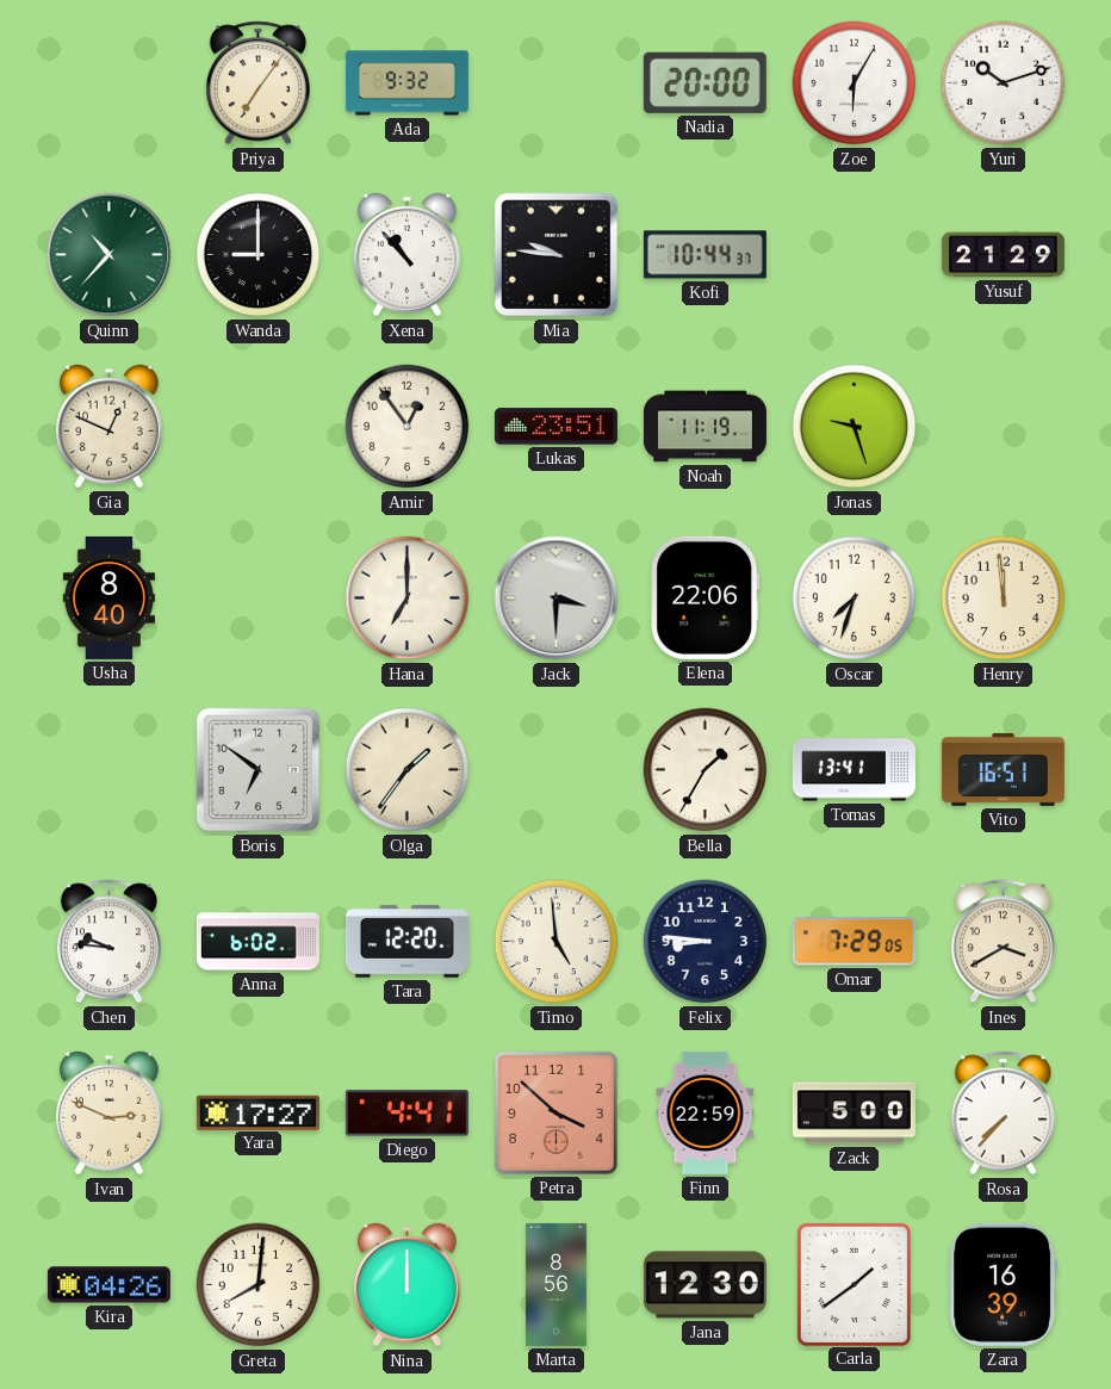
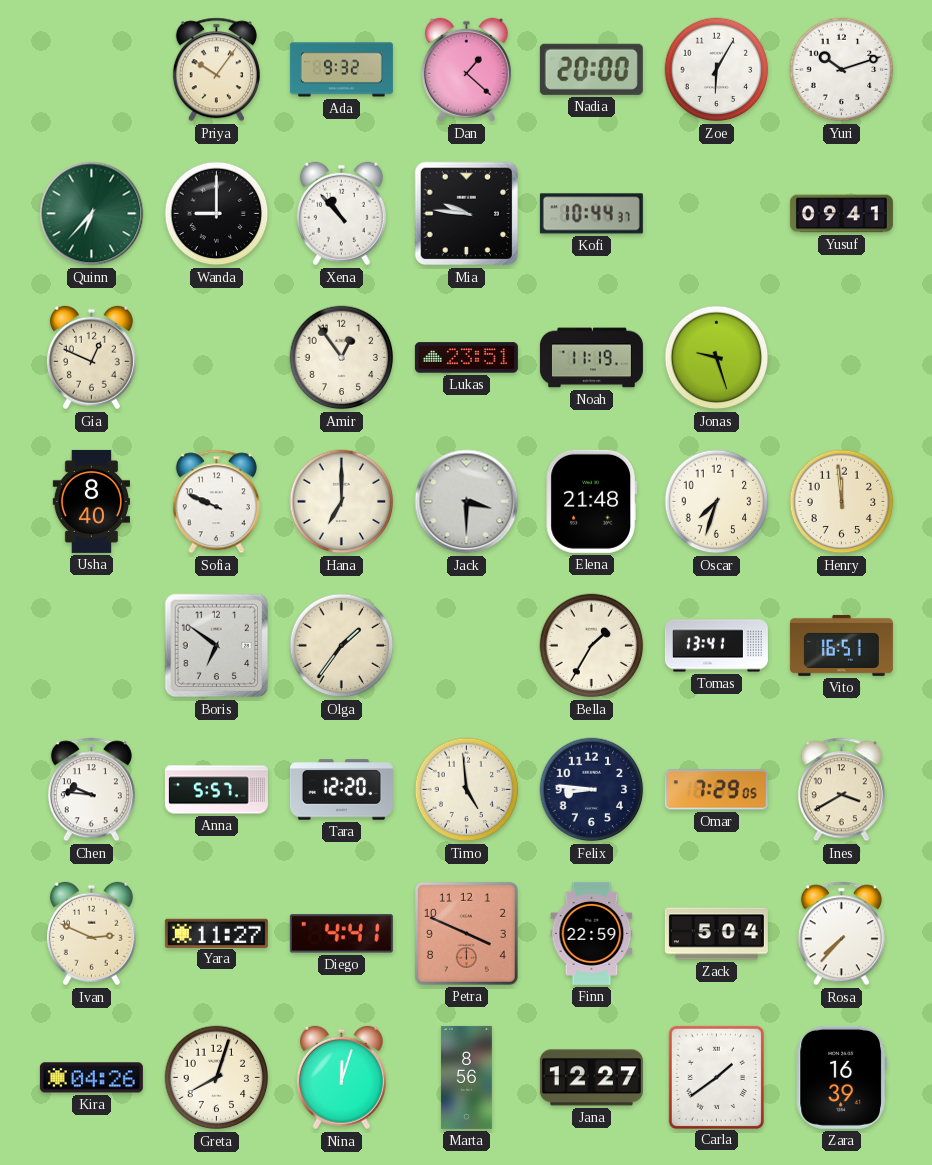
Priya: 7:06 -> 10:06
Dan: none -> 1:22
Quinn: 10:37 -> 6:37
Yusuf: 21:29 -> 09:41
Sofia: none -> 9:49
Elena: 22:06 -> 21:48
Anna: 6:02 -> 5:57
Yara: 17:27 -> 11:27
Petra: 3:52 -> 3:49
Zack: 5:00 -> 5:04
Greta: 8:01 -> 8:03
Nina: 12:00 -> 12:03
Jana: 12:30 -> 12:27
